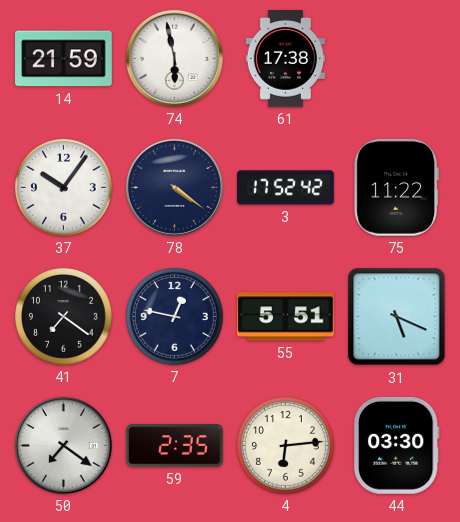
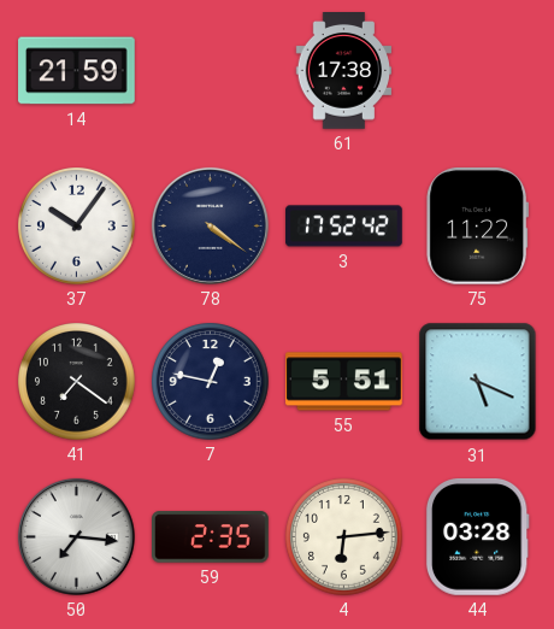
74: 5:58 -> none
50: 7:21 -> 7:16
44: 03:30 -> 03:28
